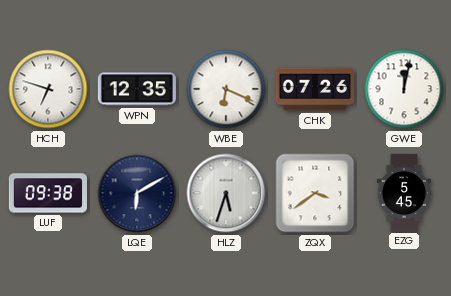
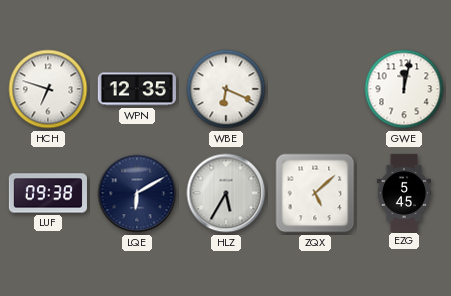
CHK: 07:26 -> none
HLZ: 5:33 -> 5:35
ZQX: 3:39 -> 5:08
